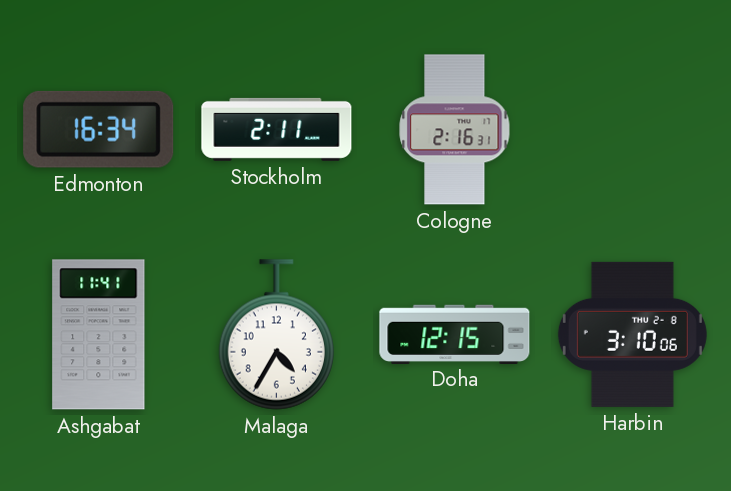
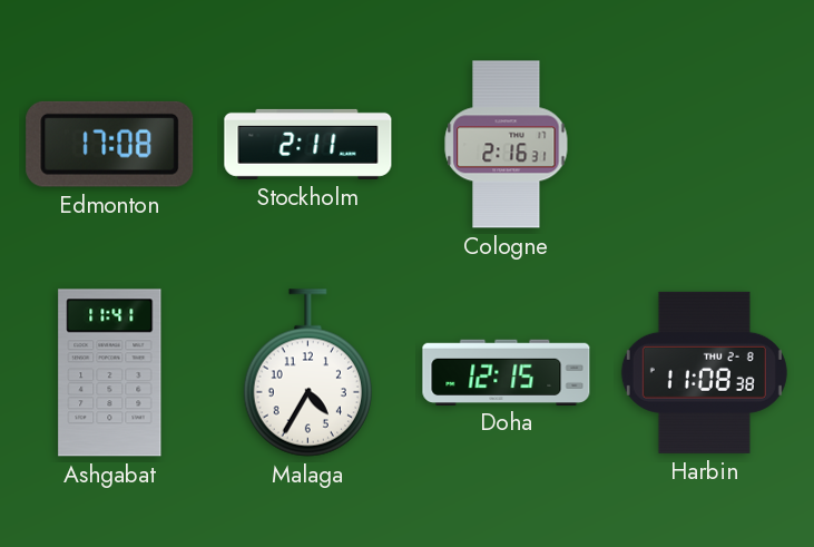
Edmonton: 16:34 -> 17:08
Harbin: 3:10 -> 11:08
